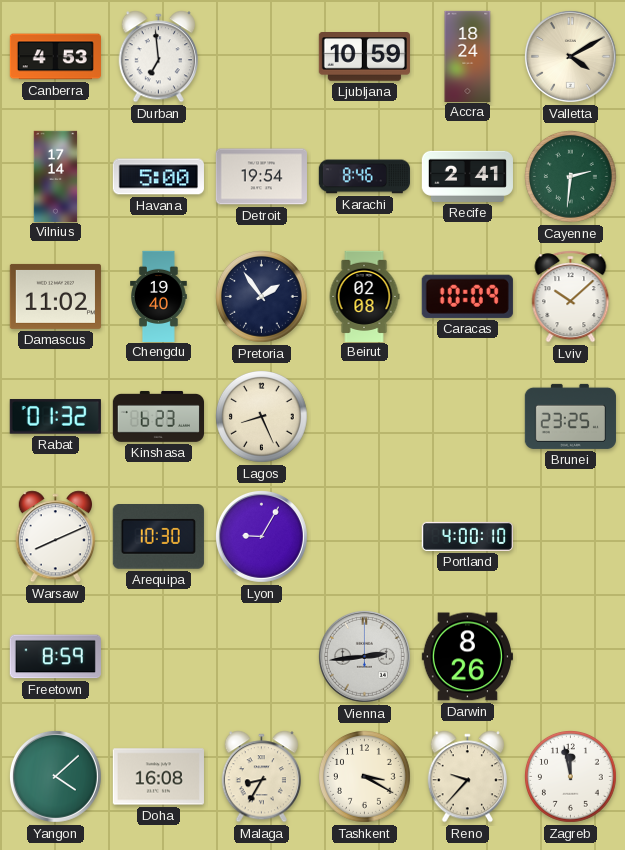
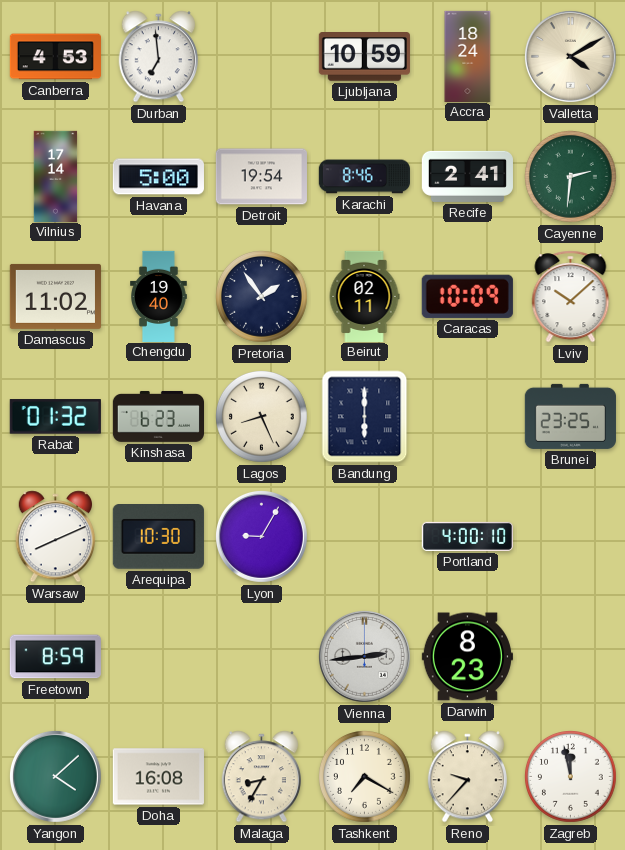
Beirut: 02:08 -> 02:11
Bandung: none -> 6:00
Darwin: 8:26 -> 8:23
Tashkent: 3:20 -> 7:20
